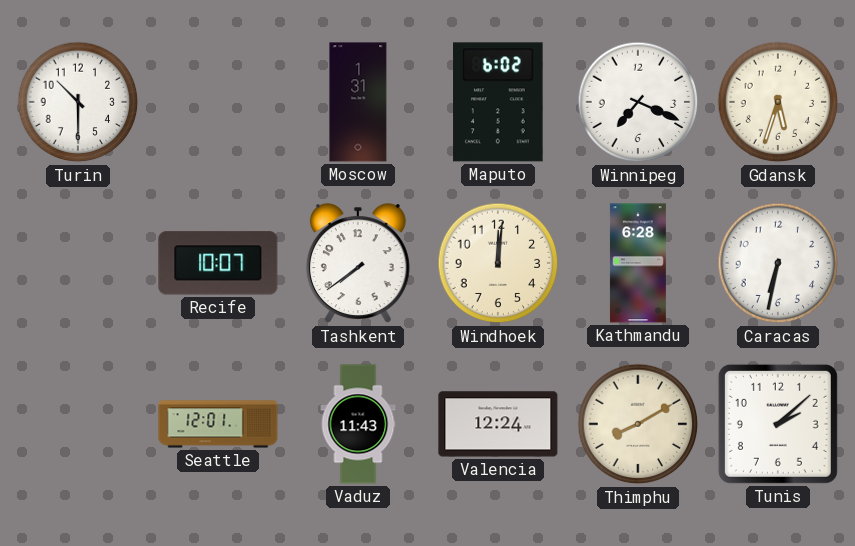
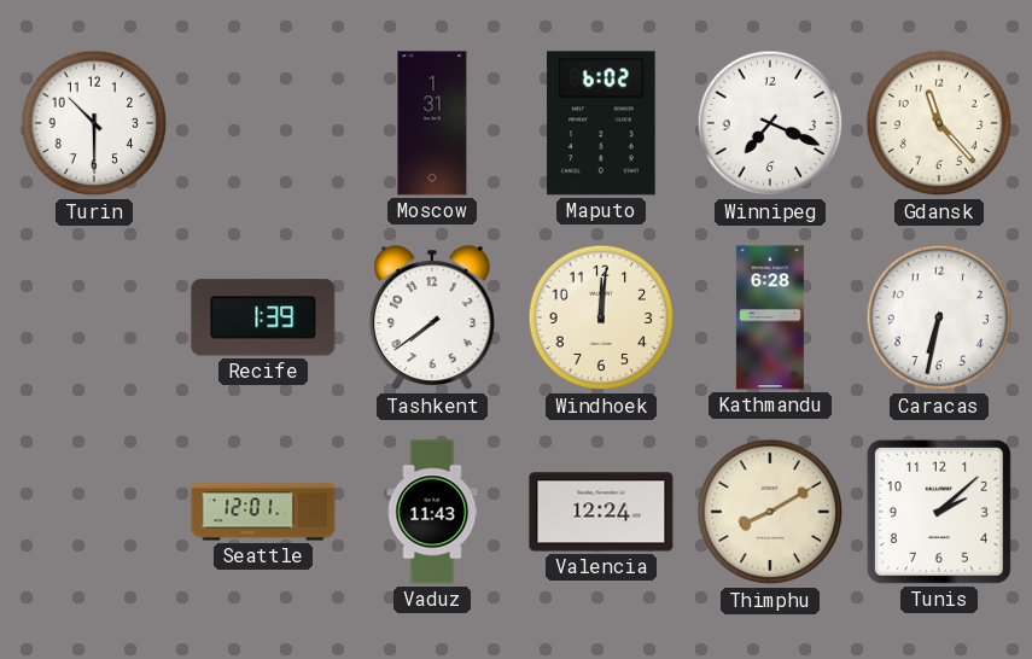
Gdansk: 5:33 -> 11:23
Recife: 10:07 -> 1:39
